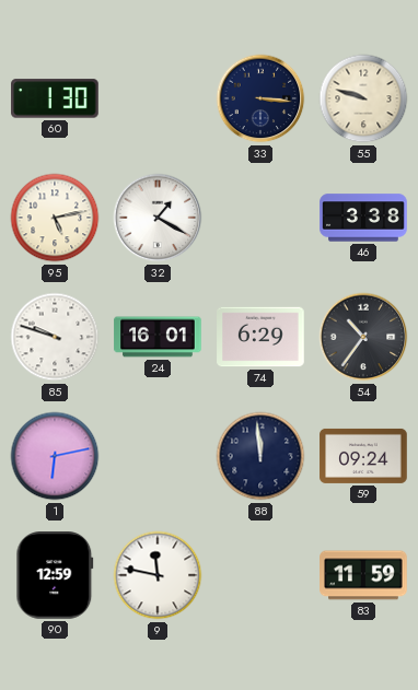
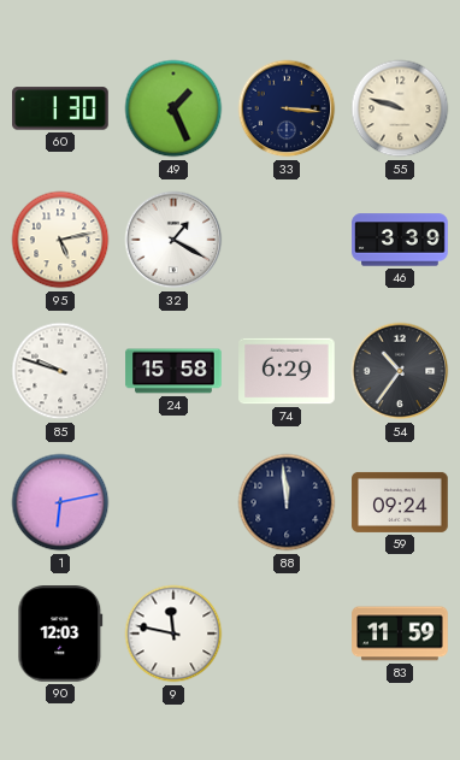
49: none -> 1:26
46: 3:38 -> 3:39
24: 16:01 -> 15:58
90: 12:59 -> 12:03
